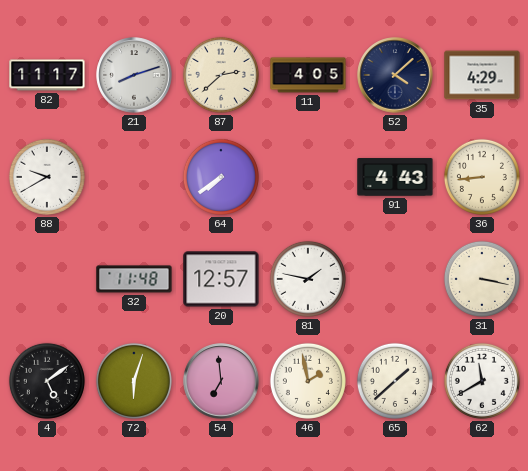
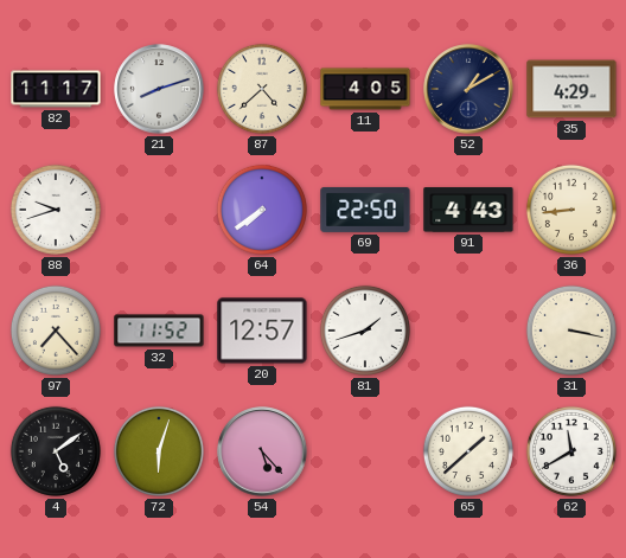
87: 2:38 -> 4:38
52: 4:08 -> 1:10
88: 9:40 -> 9:42
69: none -> 22:50
97: none -> 7:23
32: 11:48 -> 11:52
81: 1:47 -> 1:42
54: 6:59 -> 5:23
46: 1:58 -> none
